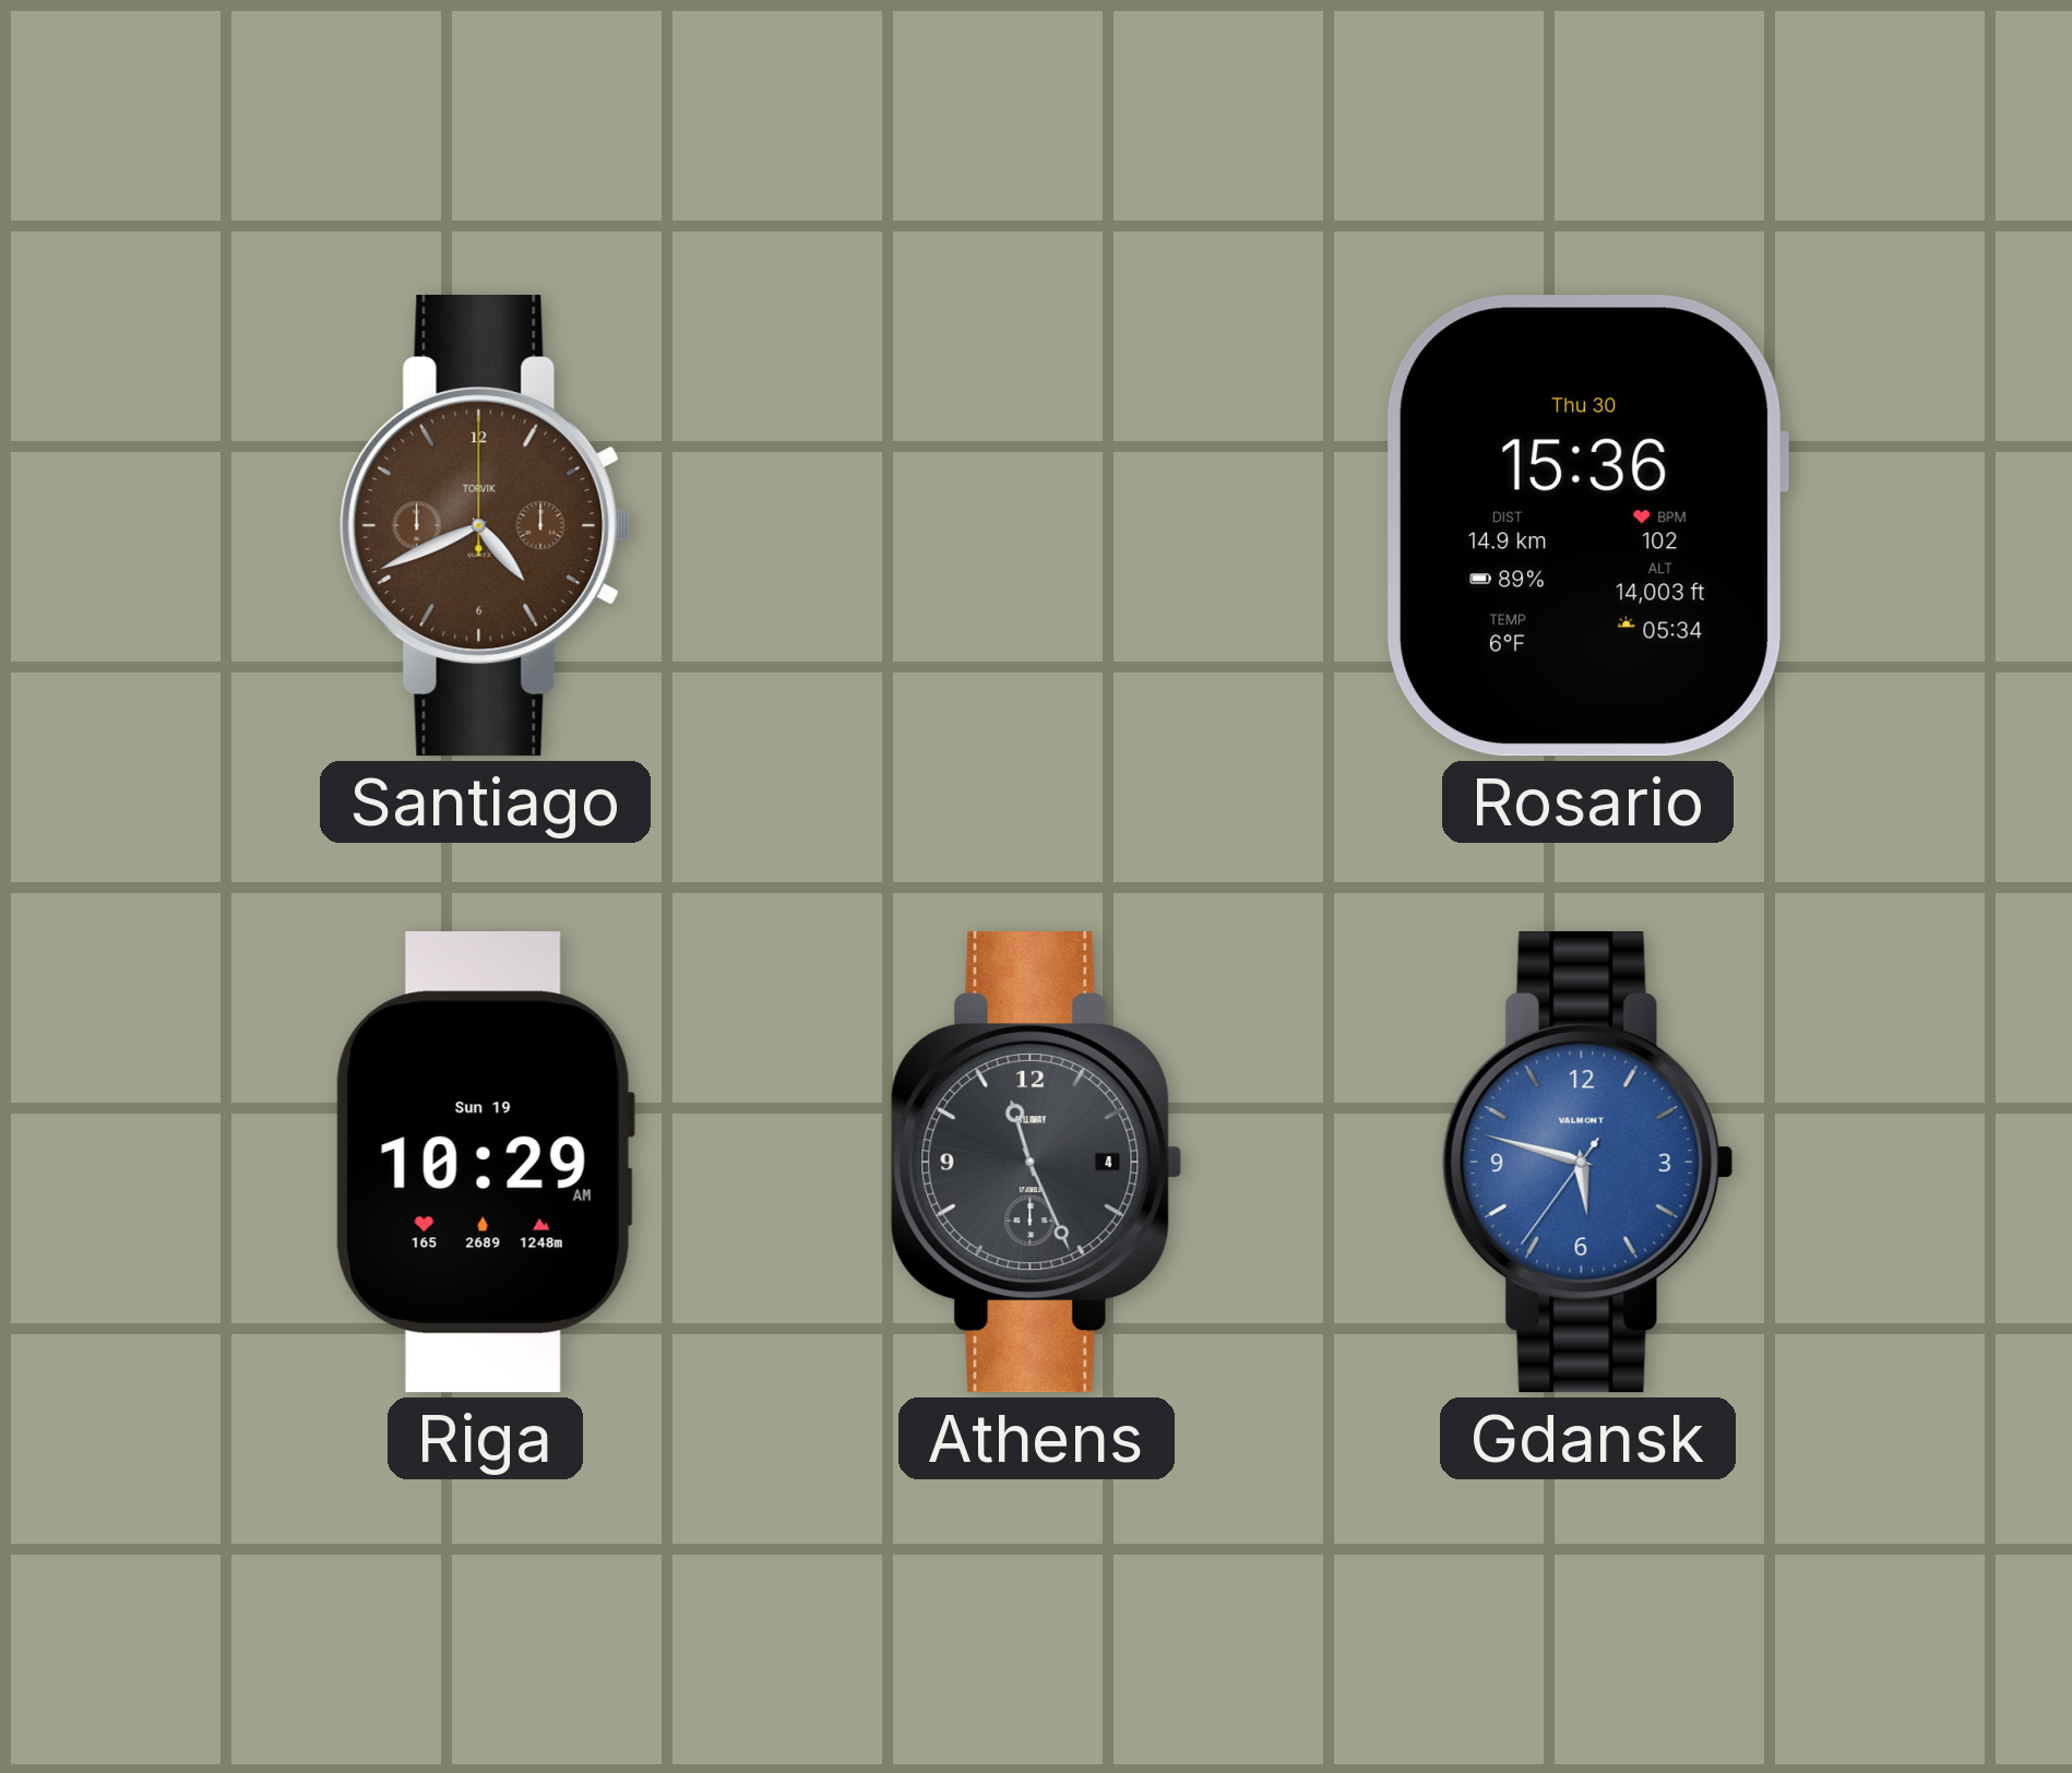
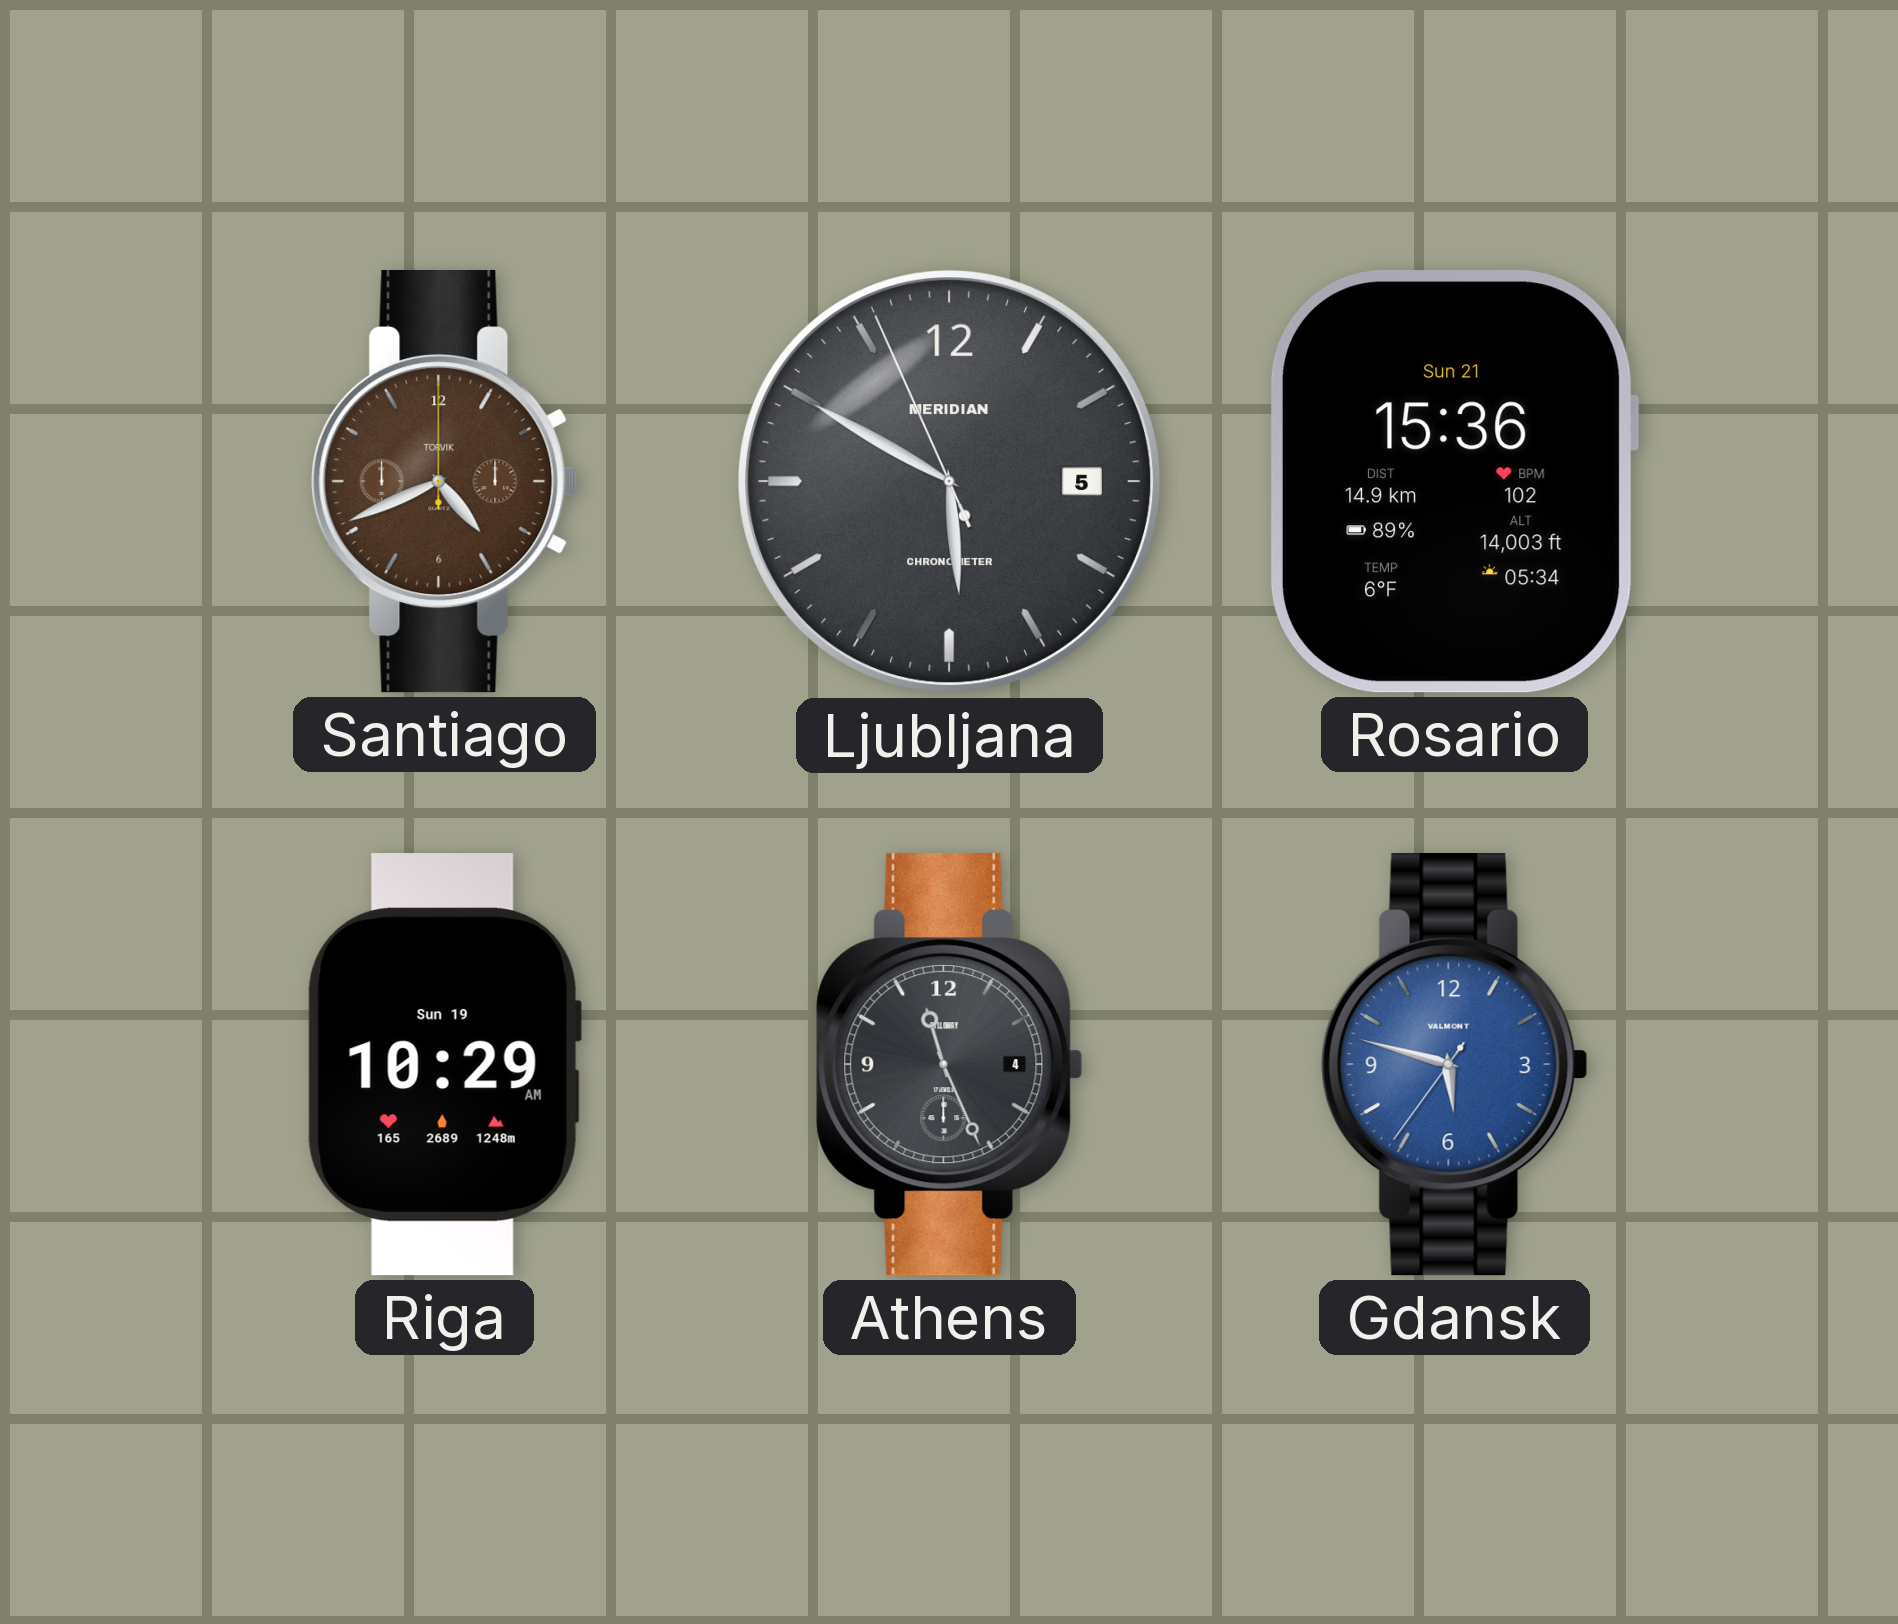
Ljubljana: none -> 5:49
Rosario date: Thu 30 -> Sun 21
